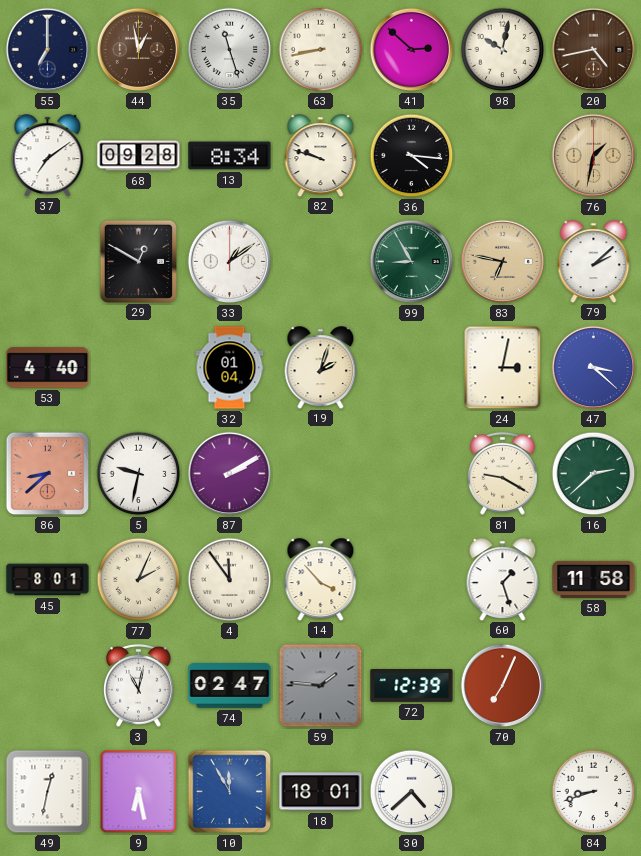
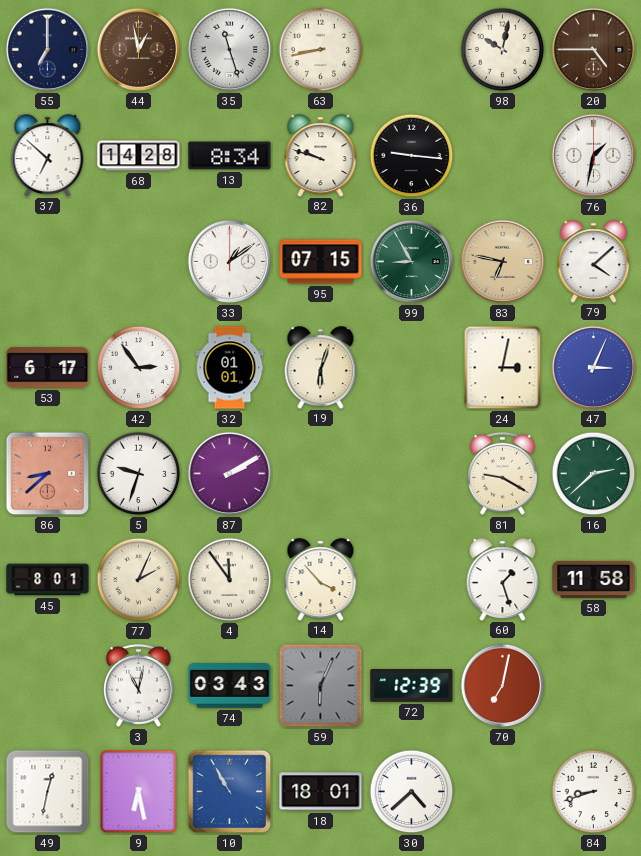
41: 2:52 -> none
20: 4:43 -> 4:45
37: 7:09 -> 6:52
68: 09:28 -> 14:28
36: 4:16 -> 9:16
76 dial: champagne -> white
29: 12:50 -> none
95: none -> 07:15
79: 2:08 -> 4:08
53: 4:40 -> 6:17
42: none -> 2:54
32: 01:04 -> 01:01
19: 2:03 -> 6:03
47: 3:22 -> 3:04
5: 9:32 -> 9:33
74: 02:47 -> 03:43
59: 1:46 -> 6:04
70: 7:04 -> 7:02
10: 11:55 -> 10:55
